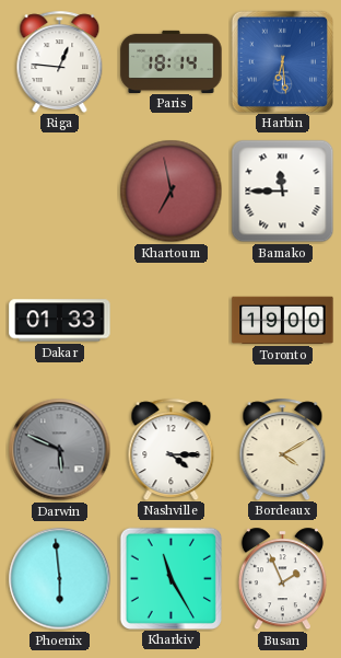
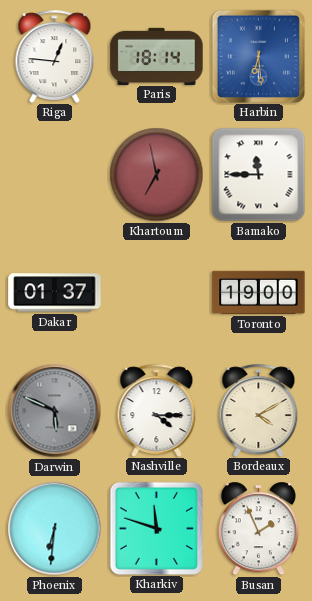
Dakar: 01:33 -> 01:37
Phoenix: 5:59 -> 6:31
Kharkiv: 11:25 -> 11:48
